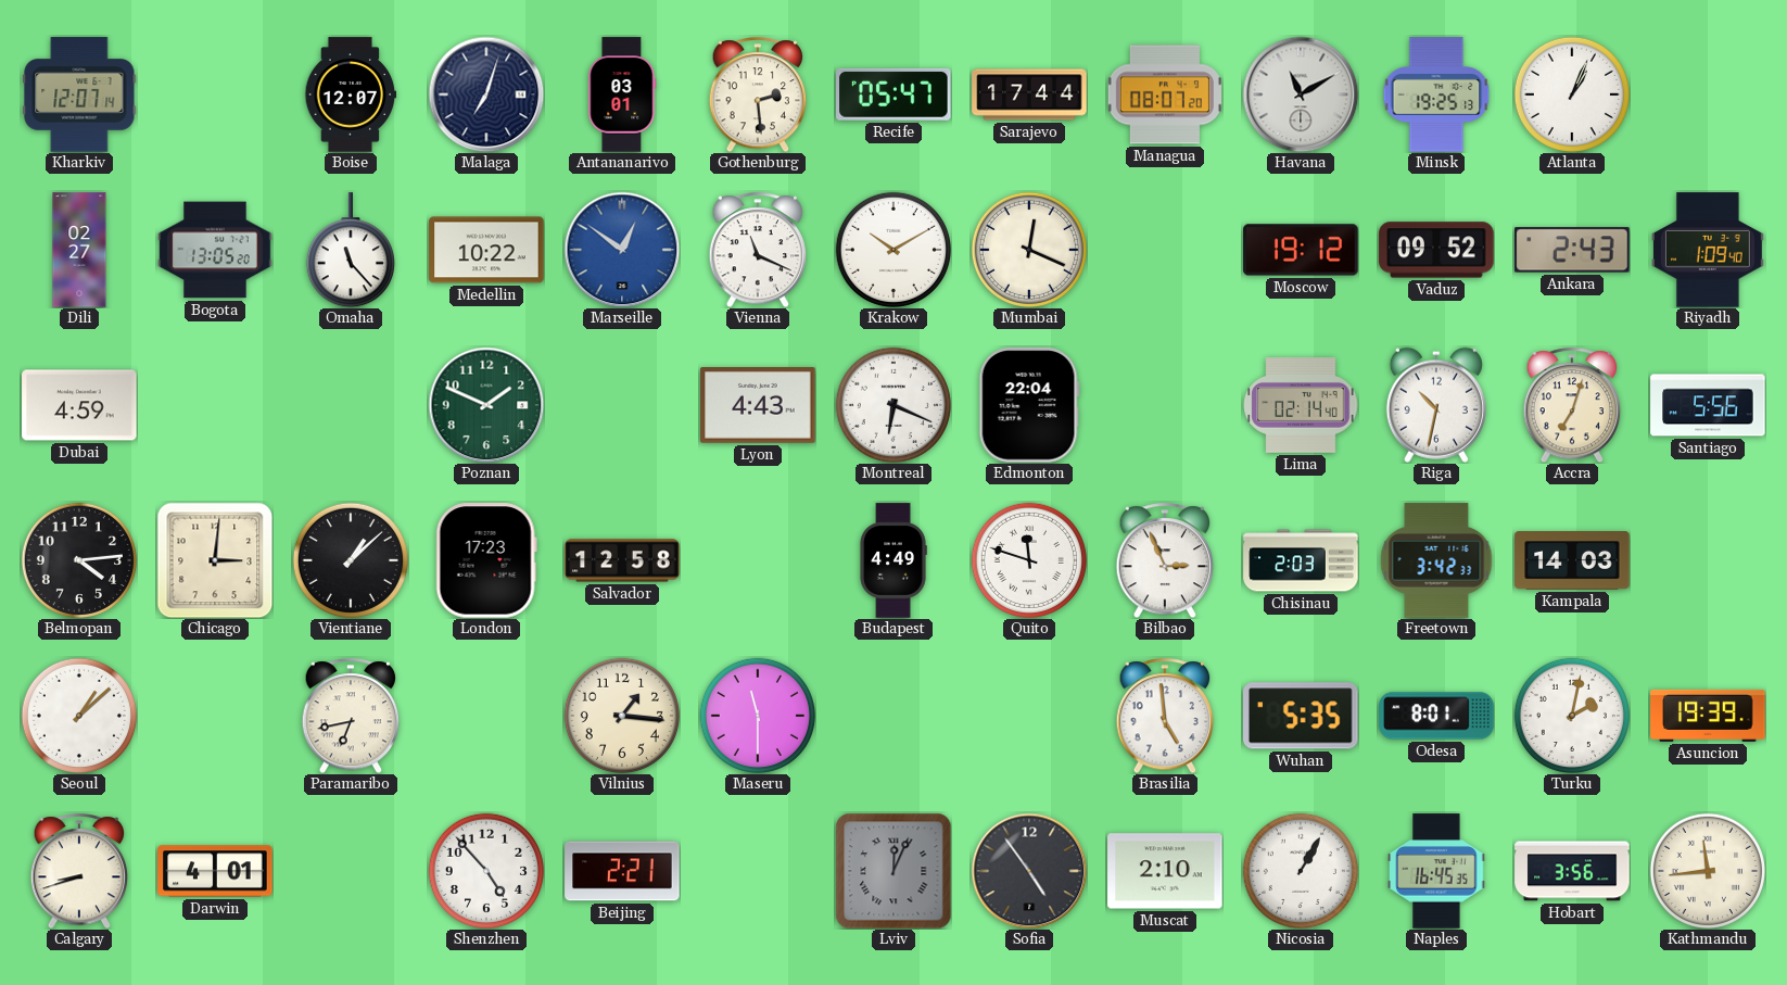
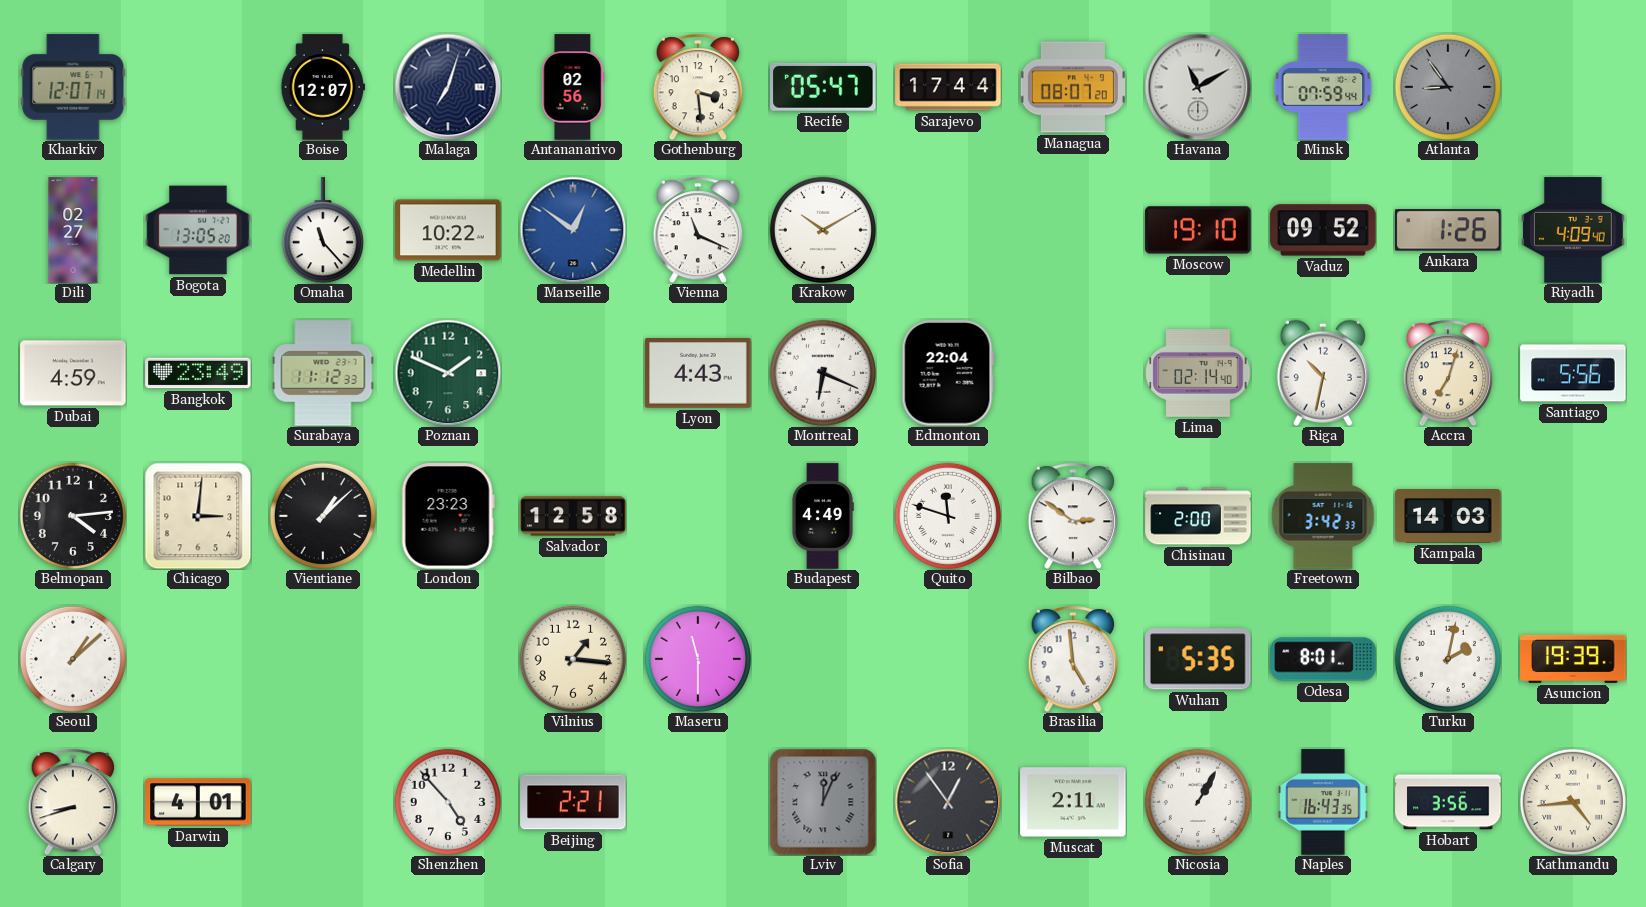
Antananarivo: 03:01 -> 02:56
Gothenburg: 2:29 -> 3:29
Minsk: 19:25 -> 07:59
Atlanta: 1:04 -> 8:54
Atlanta dial: white -> grey
Mumbai: 12:19 -> none
Moscow: 19:12 -> 19:10
Ankara: 2:43 -> 1:26
Riyadh: 1:09 -> 4:09
Bangkok: none -> 23:49
Surabaya: none -> 11:12
London: 17:23 -> 23:23
Bilbao: 2:56 -> 2:51
Chisinau: 2:03 -> 2:00
Paramaribo: 6:43 -> none
Sofia: 4:54 -> 12:54
Muscat: 2:10 -> 2:11
Naples: 16:45 -> 16:43
Kathmandu: 11:44 -> 4:44
